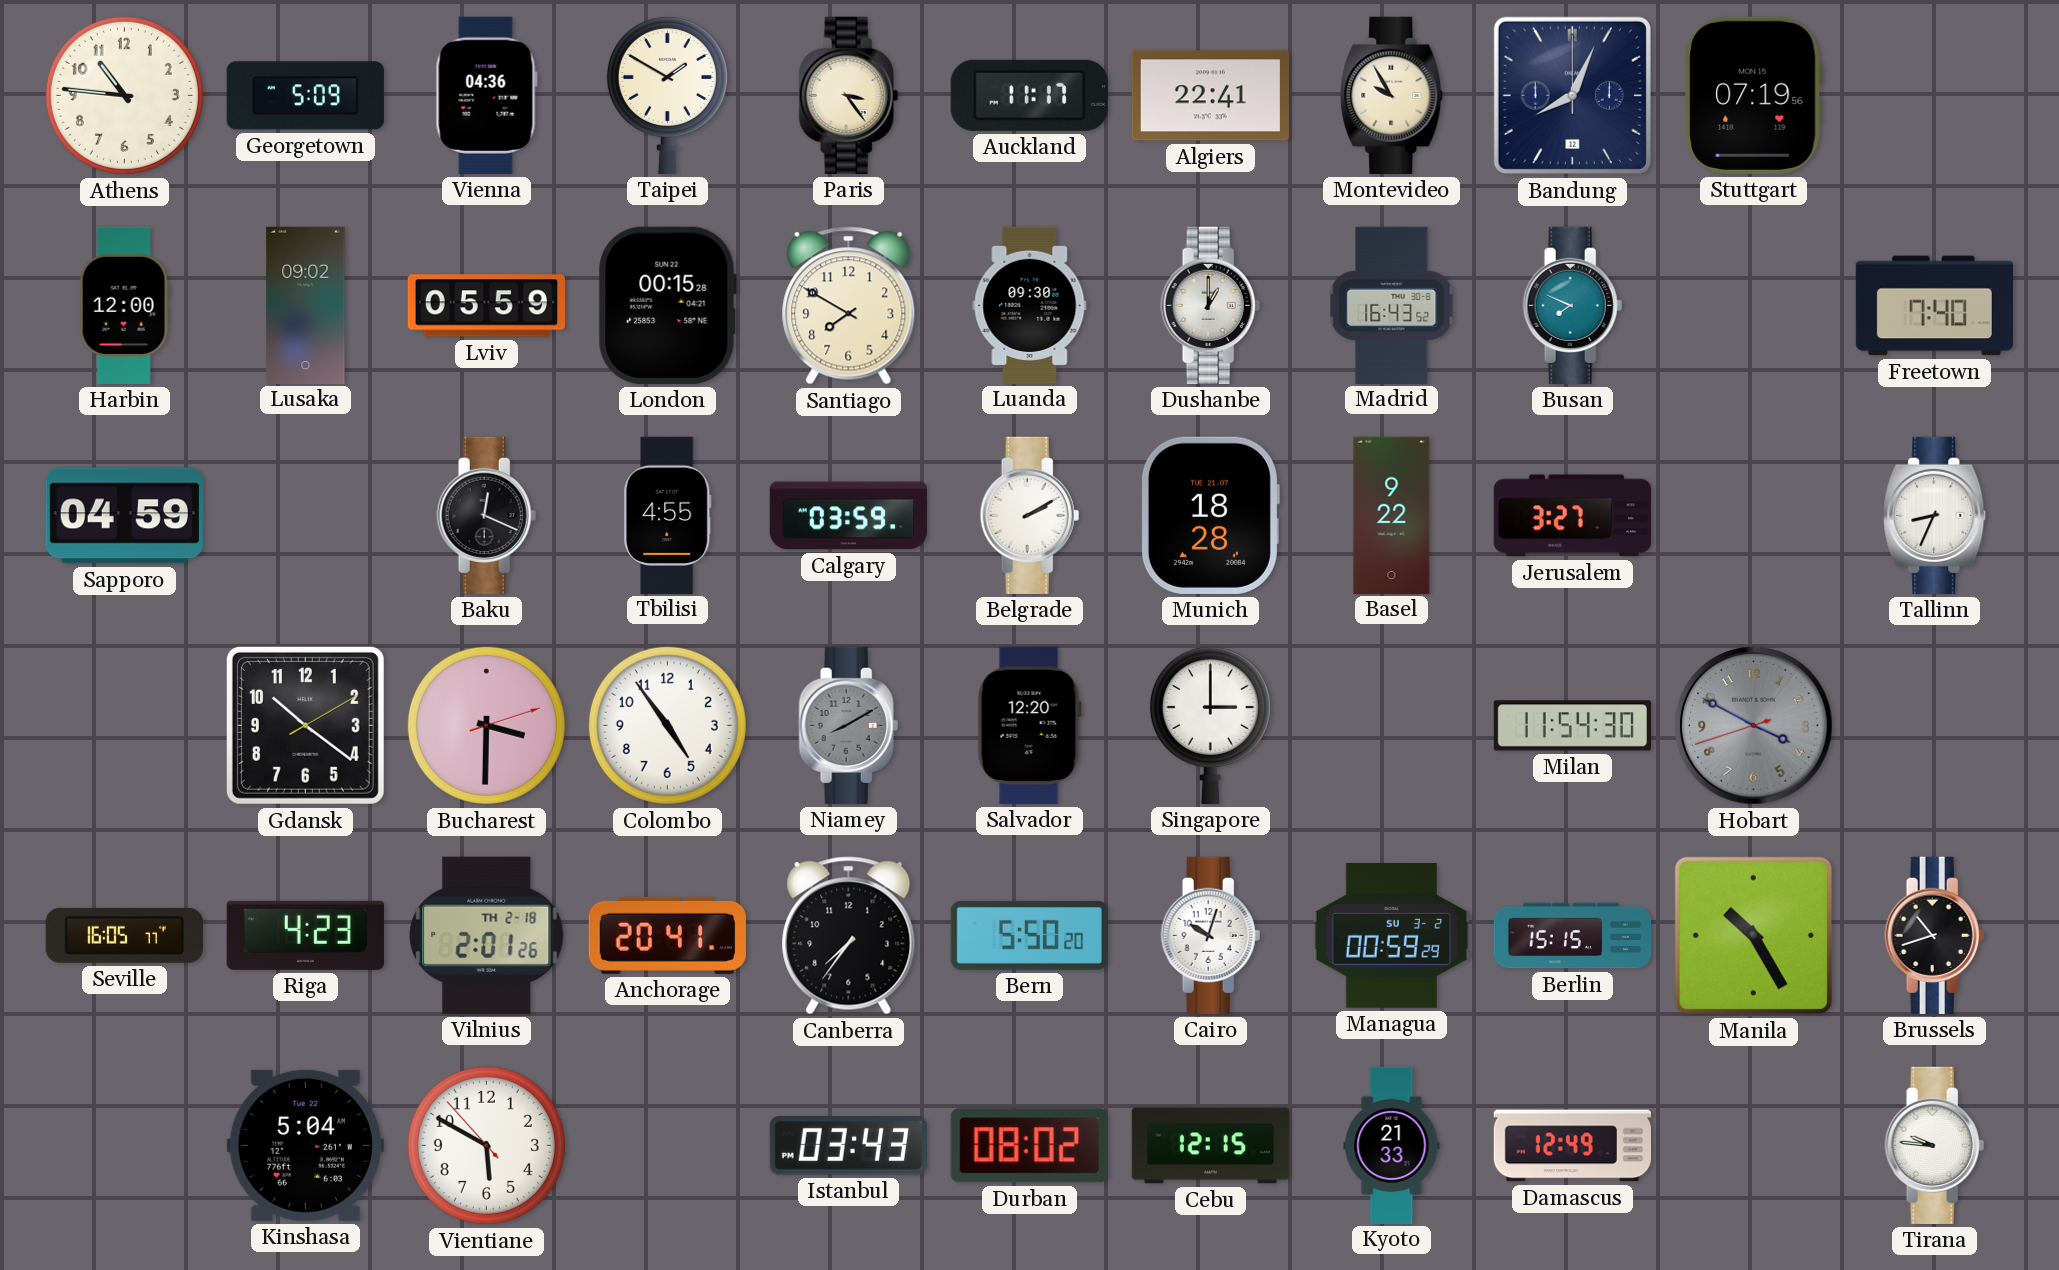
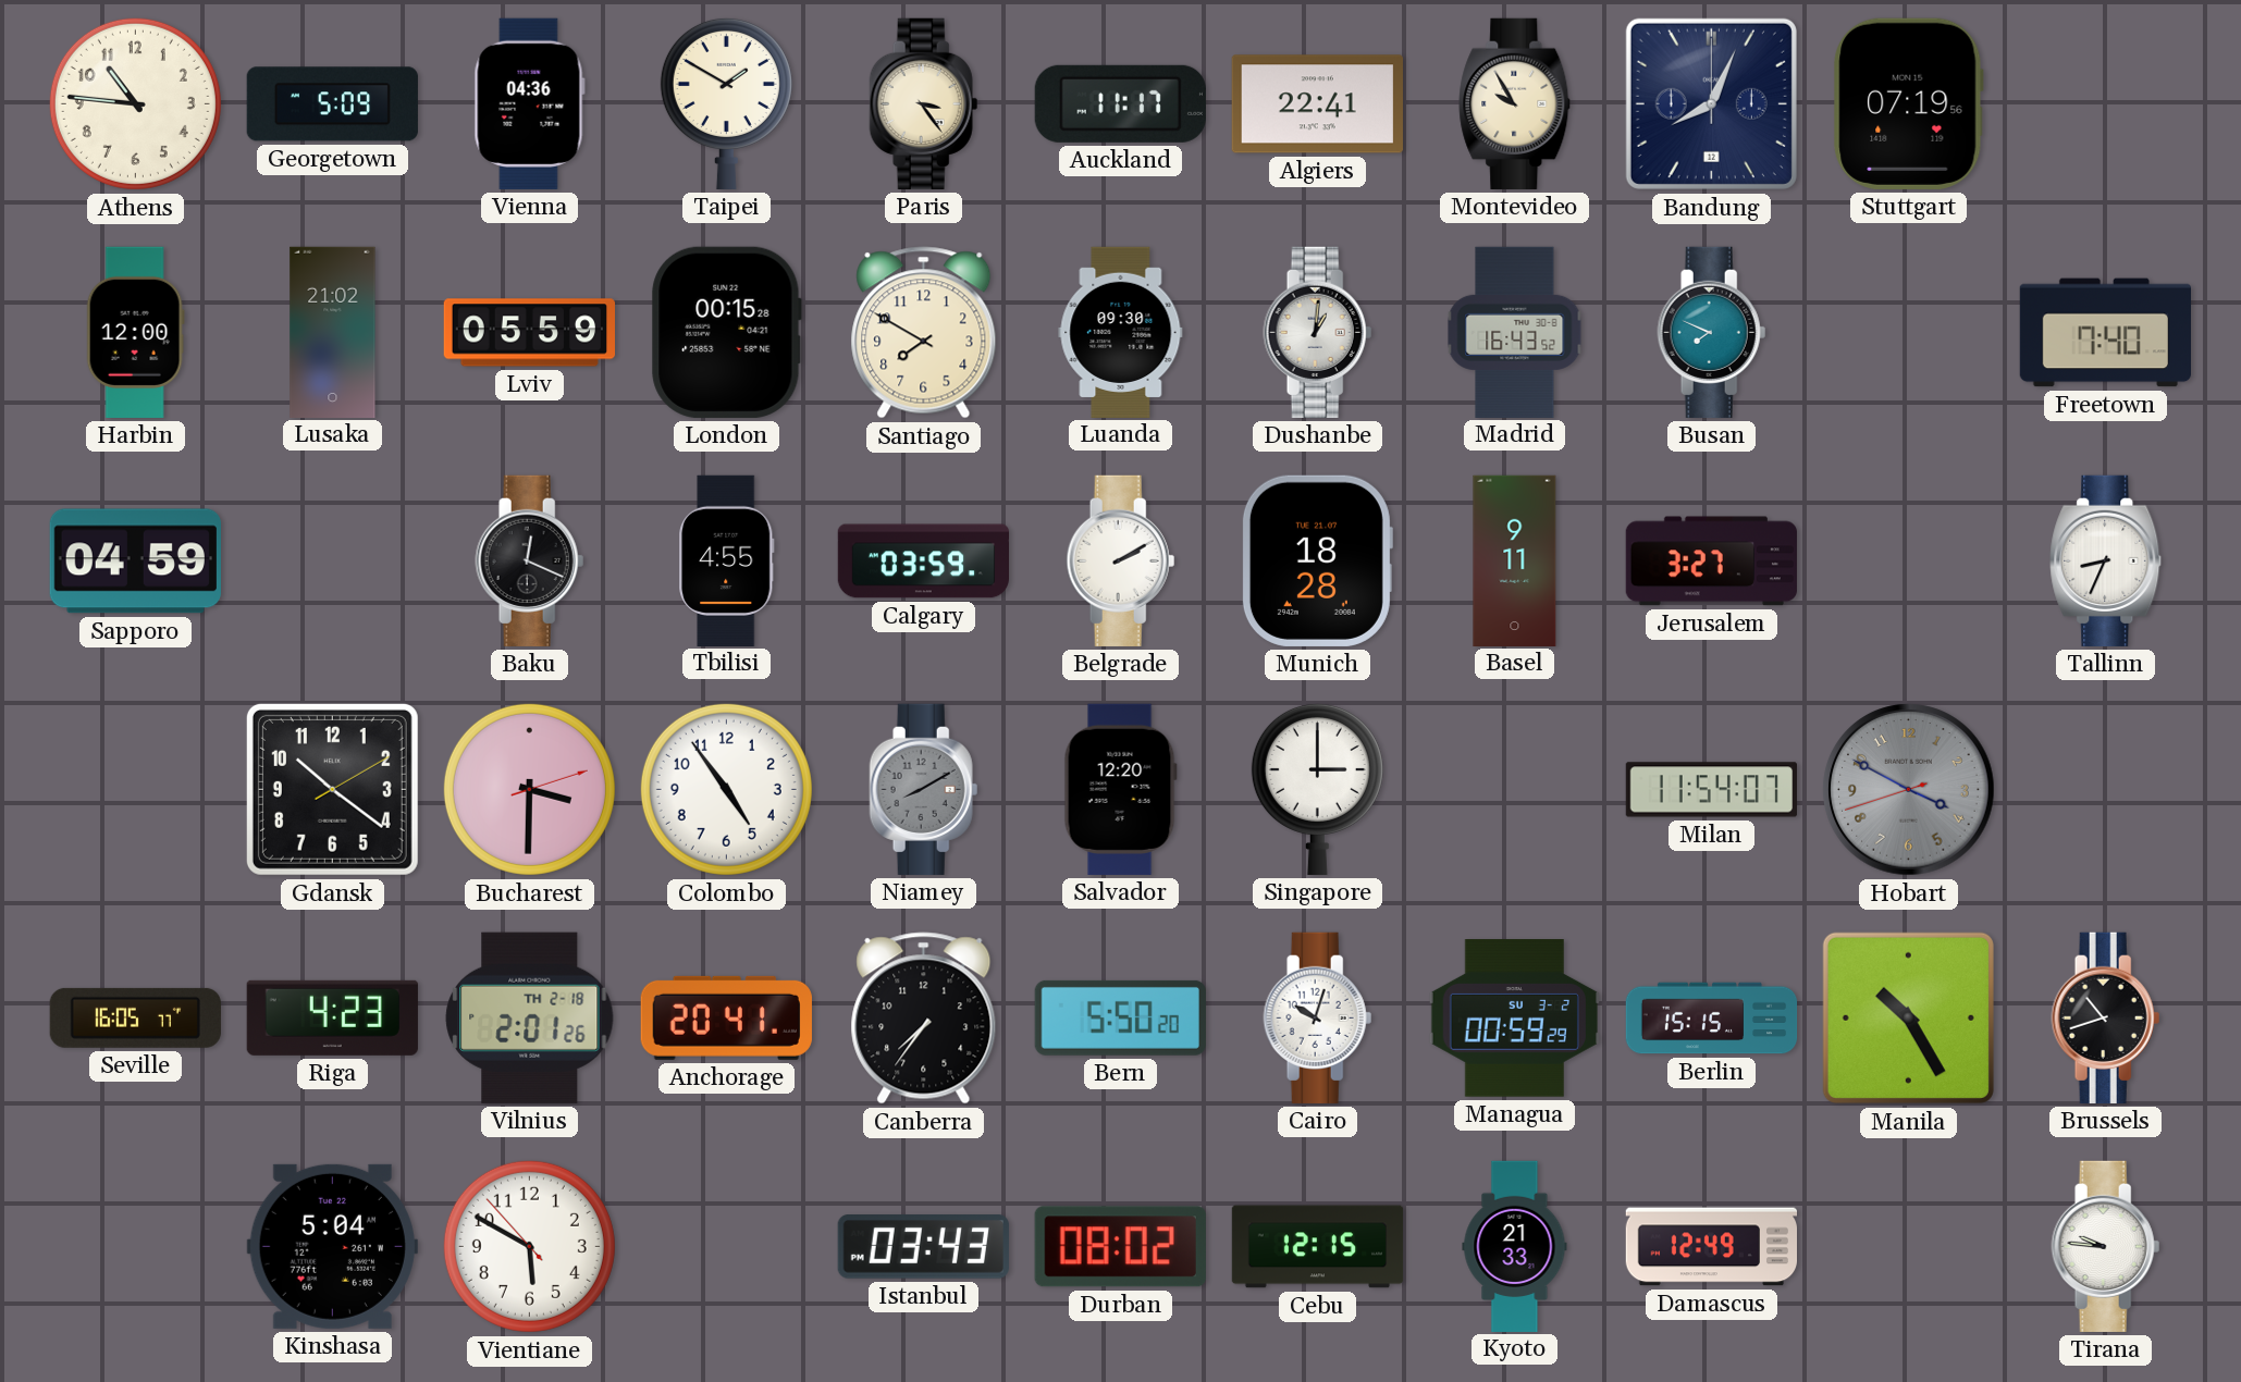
Lusaka: 09:02 -> 21:02
Dushanbe: 1:00 -> 1:01
Basel: 9:22 -> 9:11
Milan: 11:54:30 -> 11:54:07
